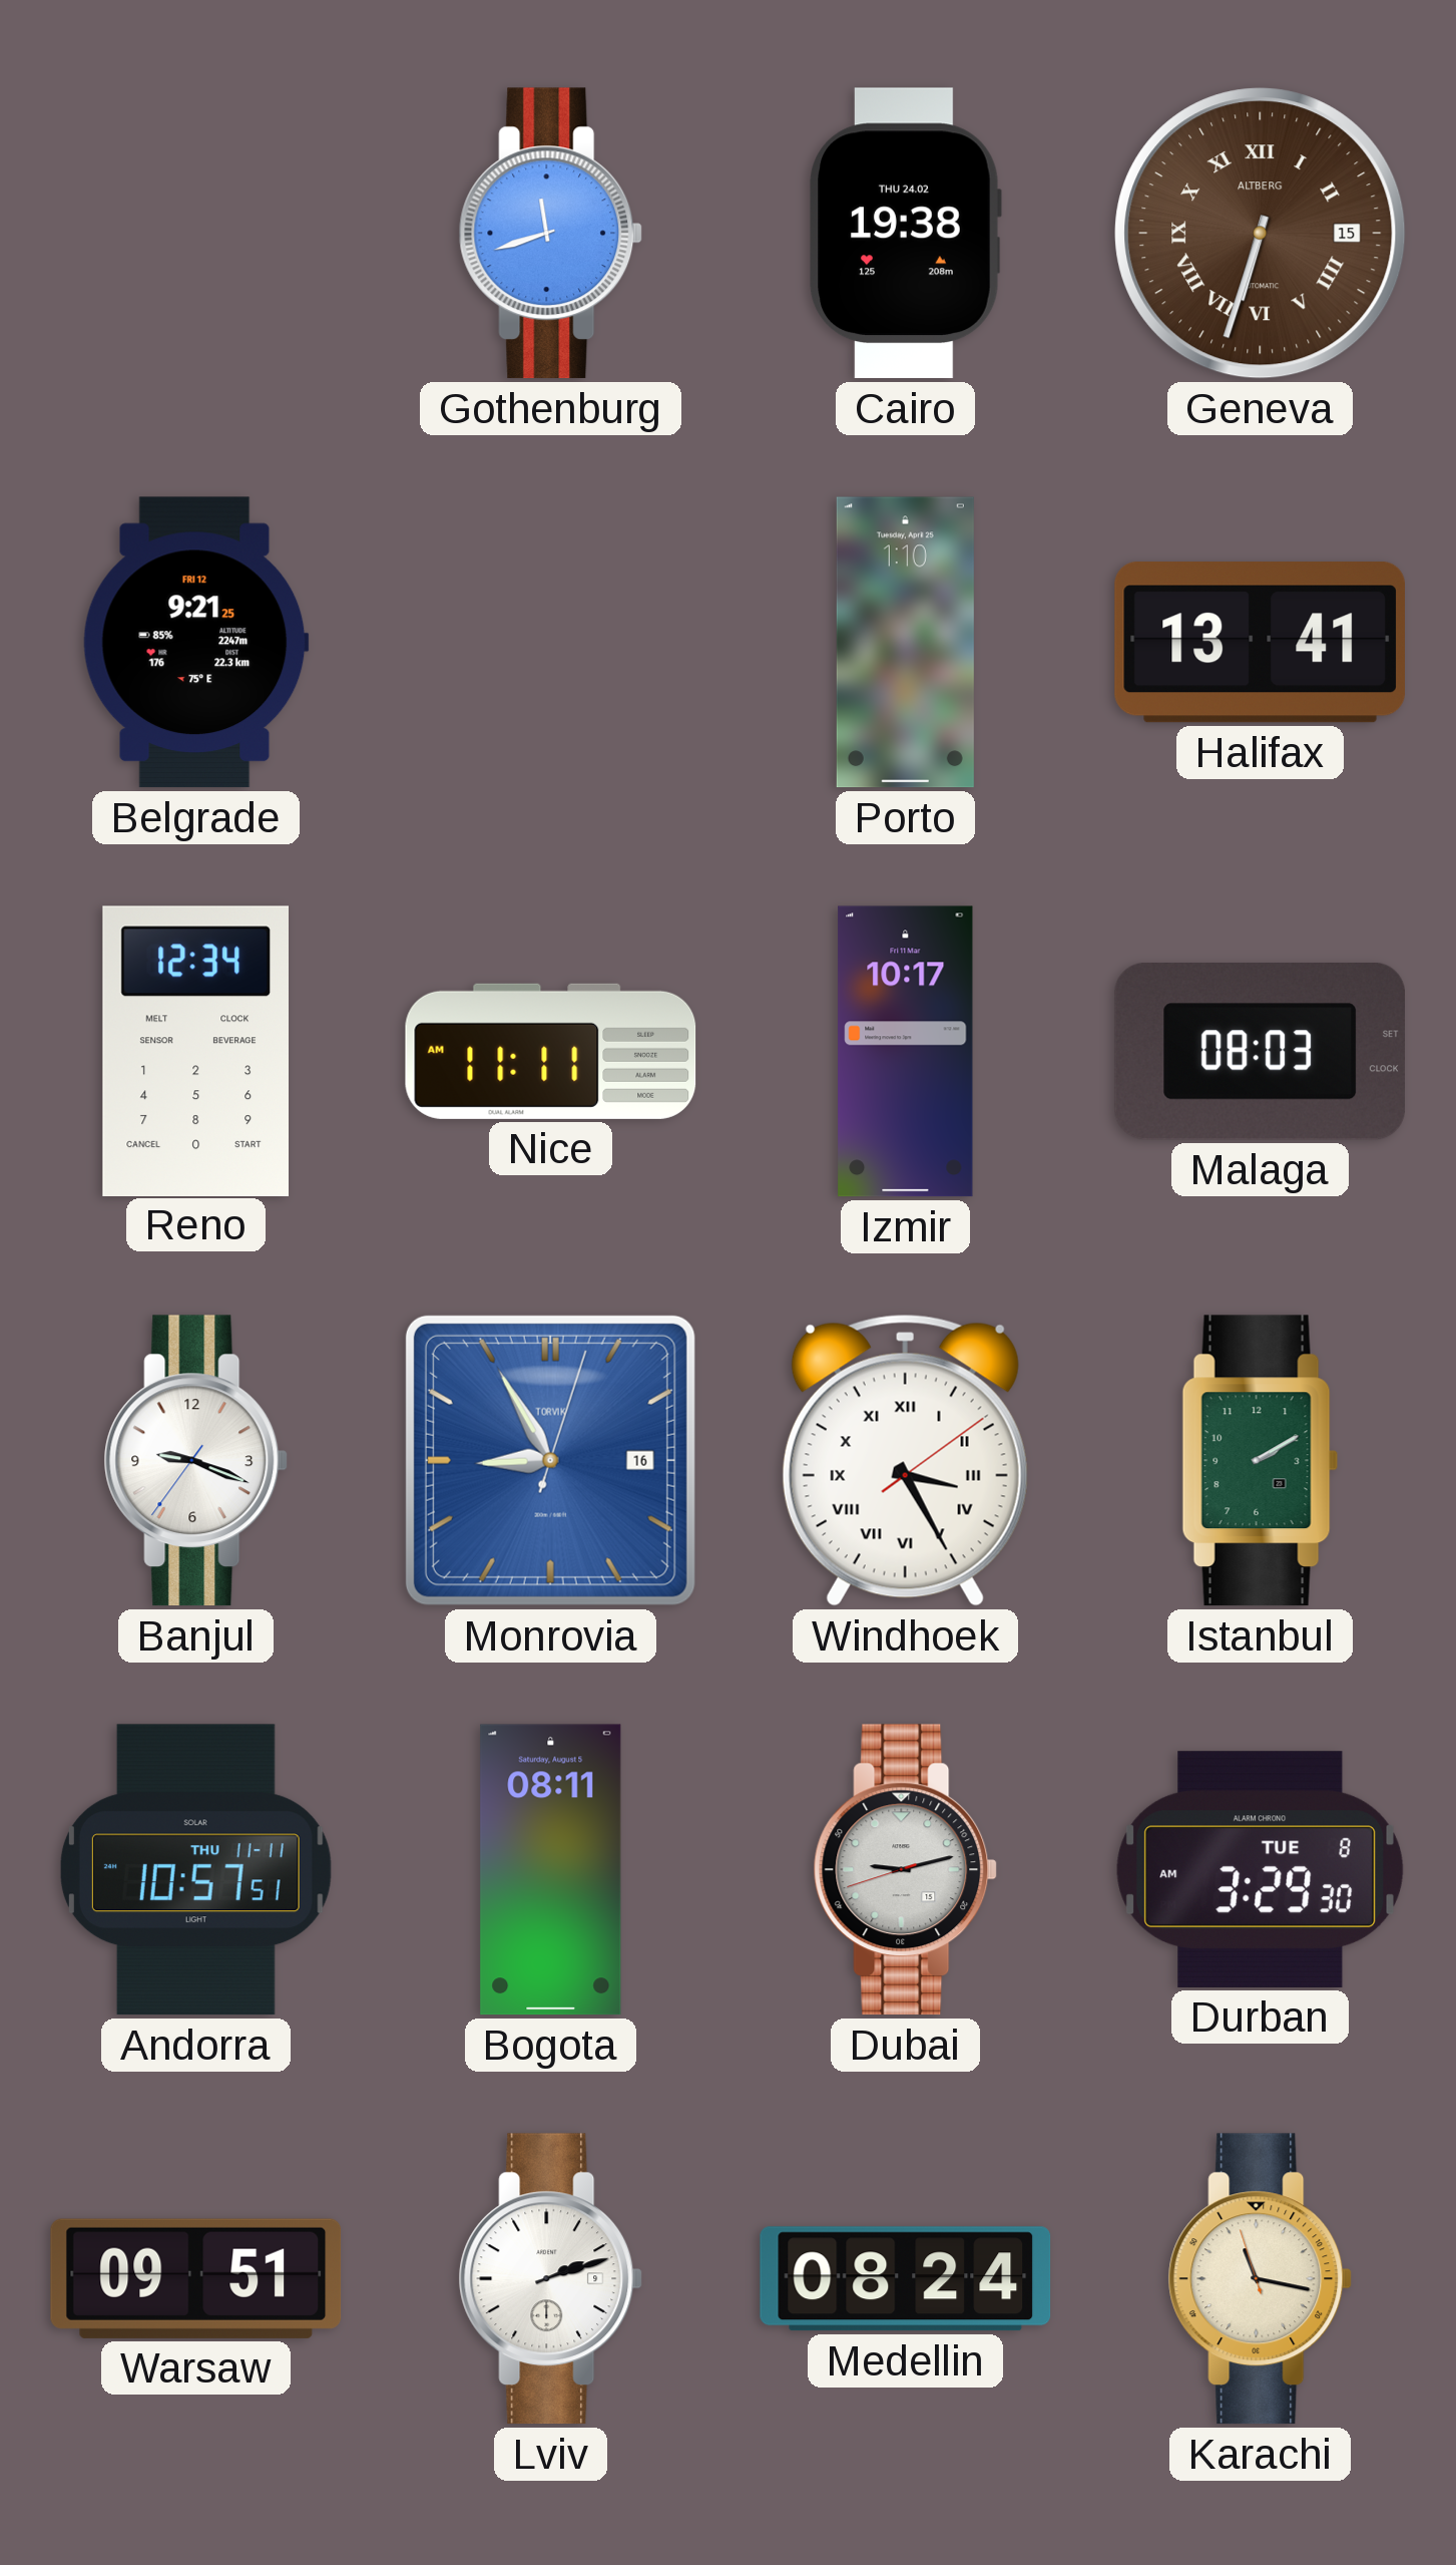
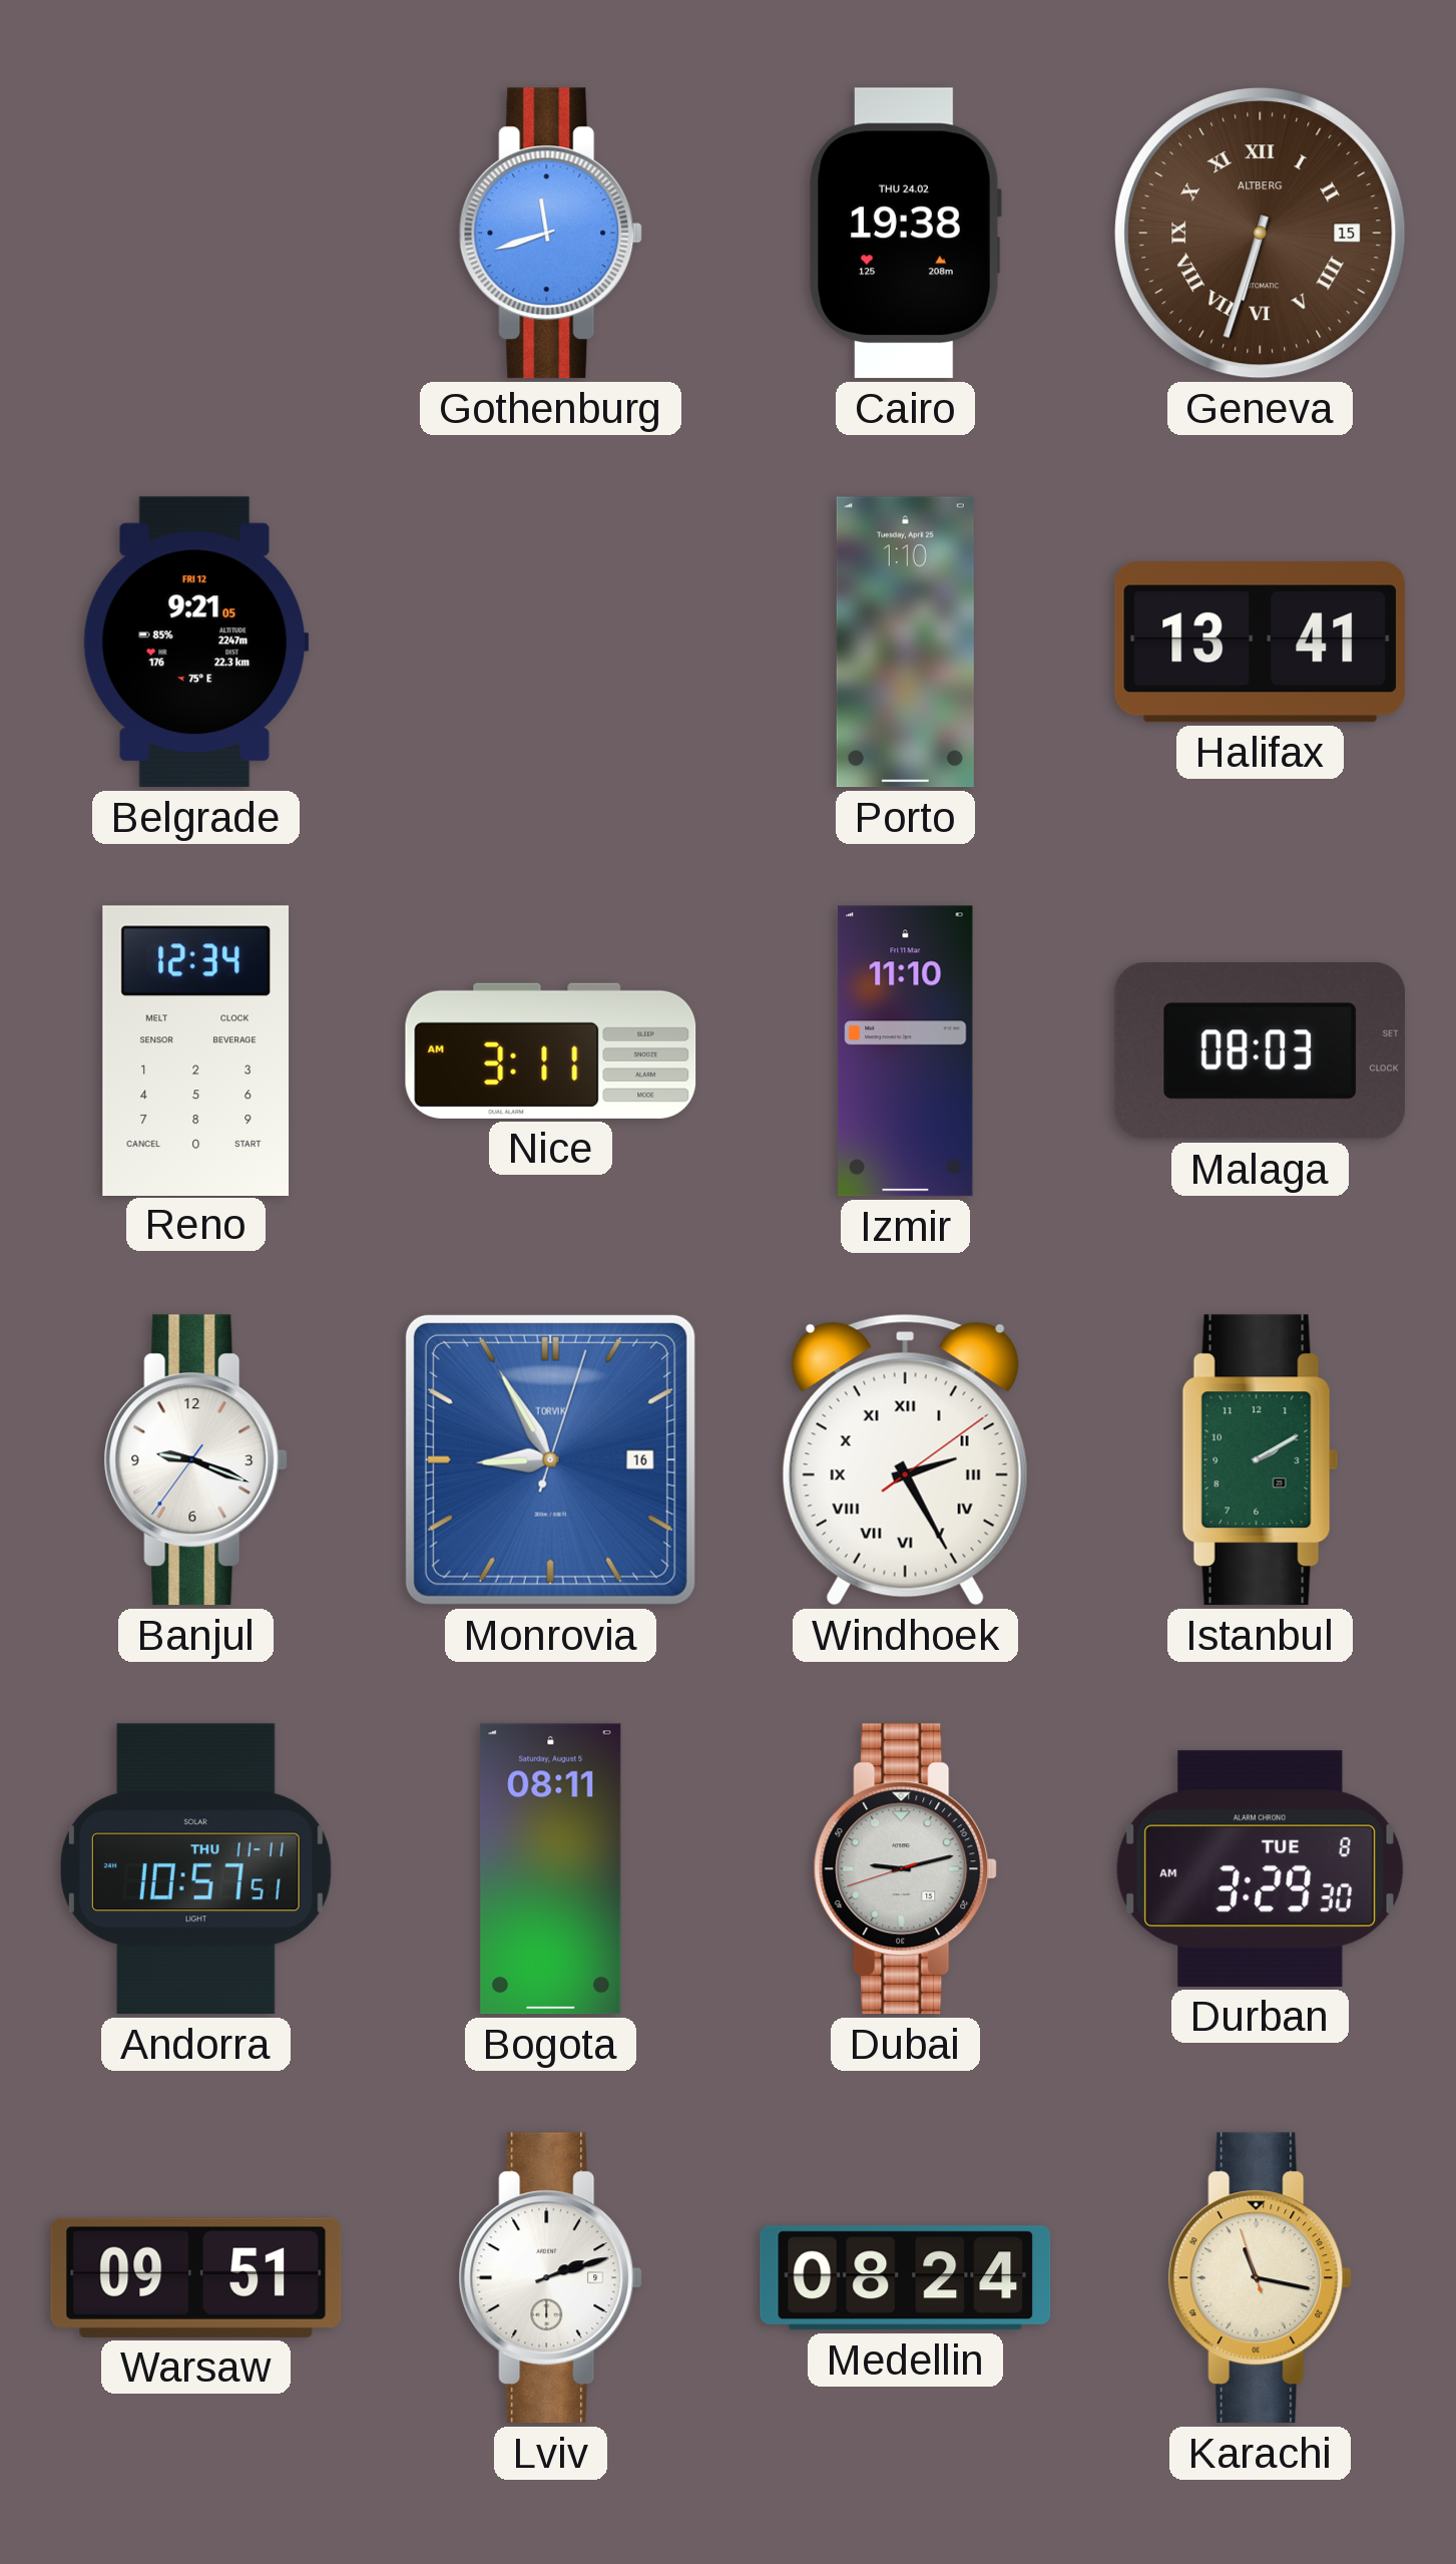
Belgrade: 9:21:25 -> 9:21:05
Nice: 11:11 -> 3:11
Izmir: 10:17 -> 11:10
Windhoek: 3:25 -> 2:25
